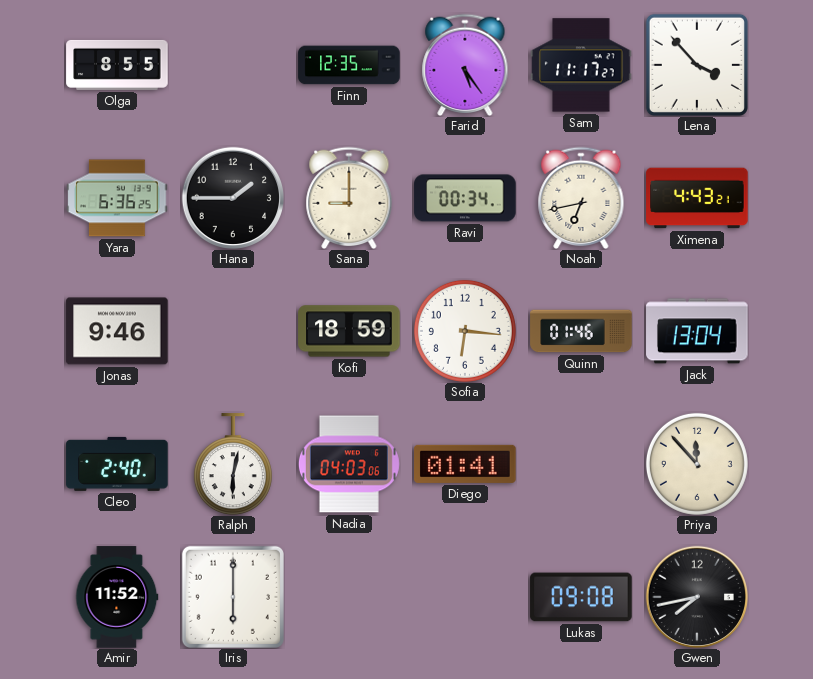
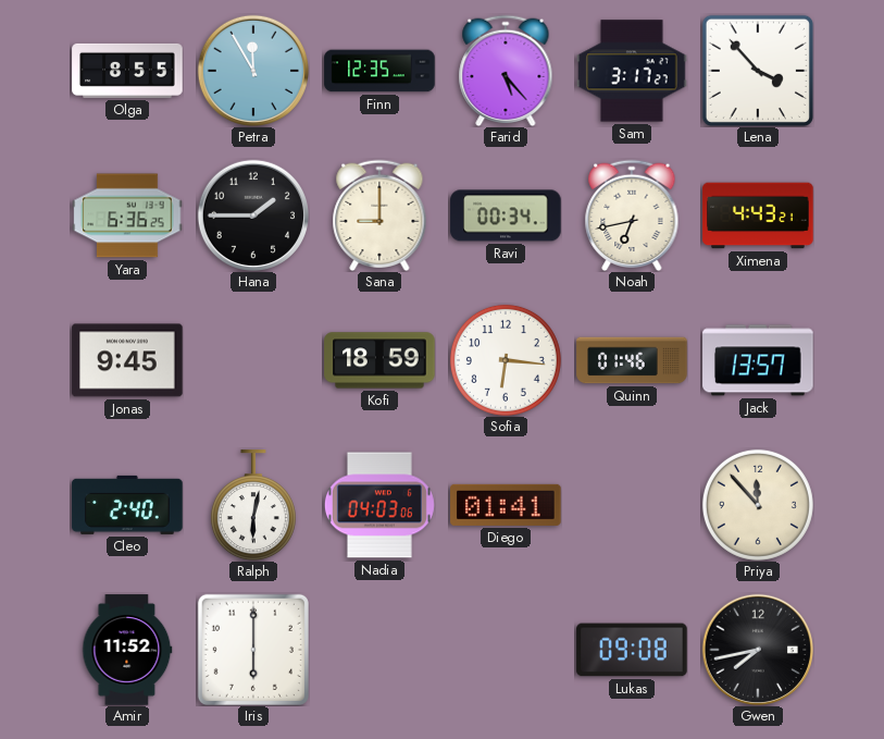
Petra: none -> 11:55
Farid: 5:24 -> 5:23
Sam: 11:17 -> 3:17
Jonas: 9:46 -> 9:45
Jack: 13:04 -> 13:57
